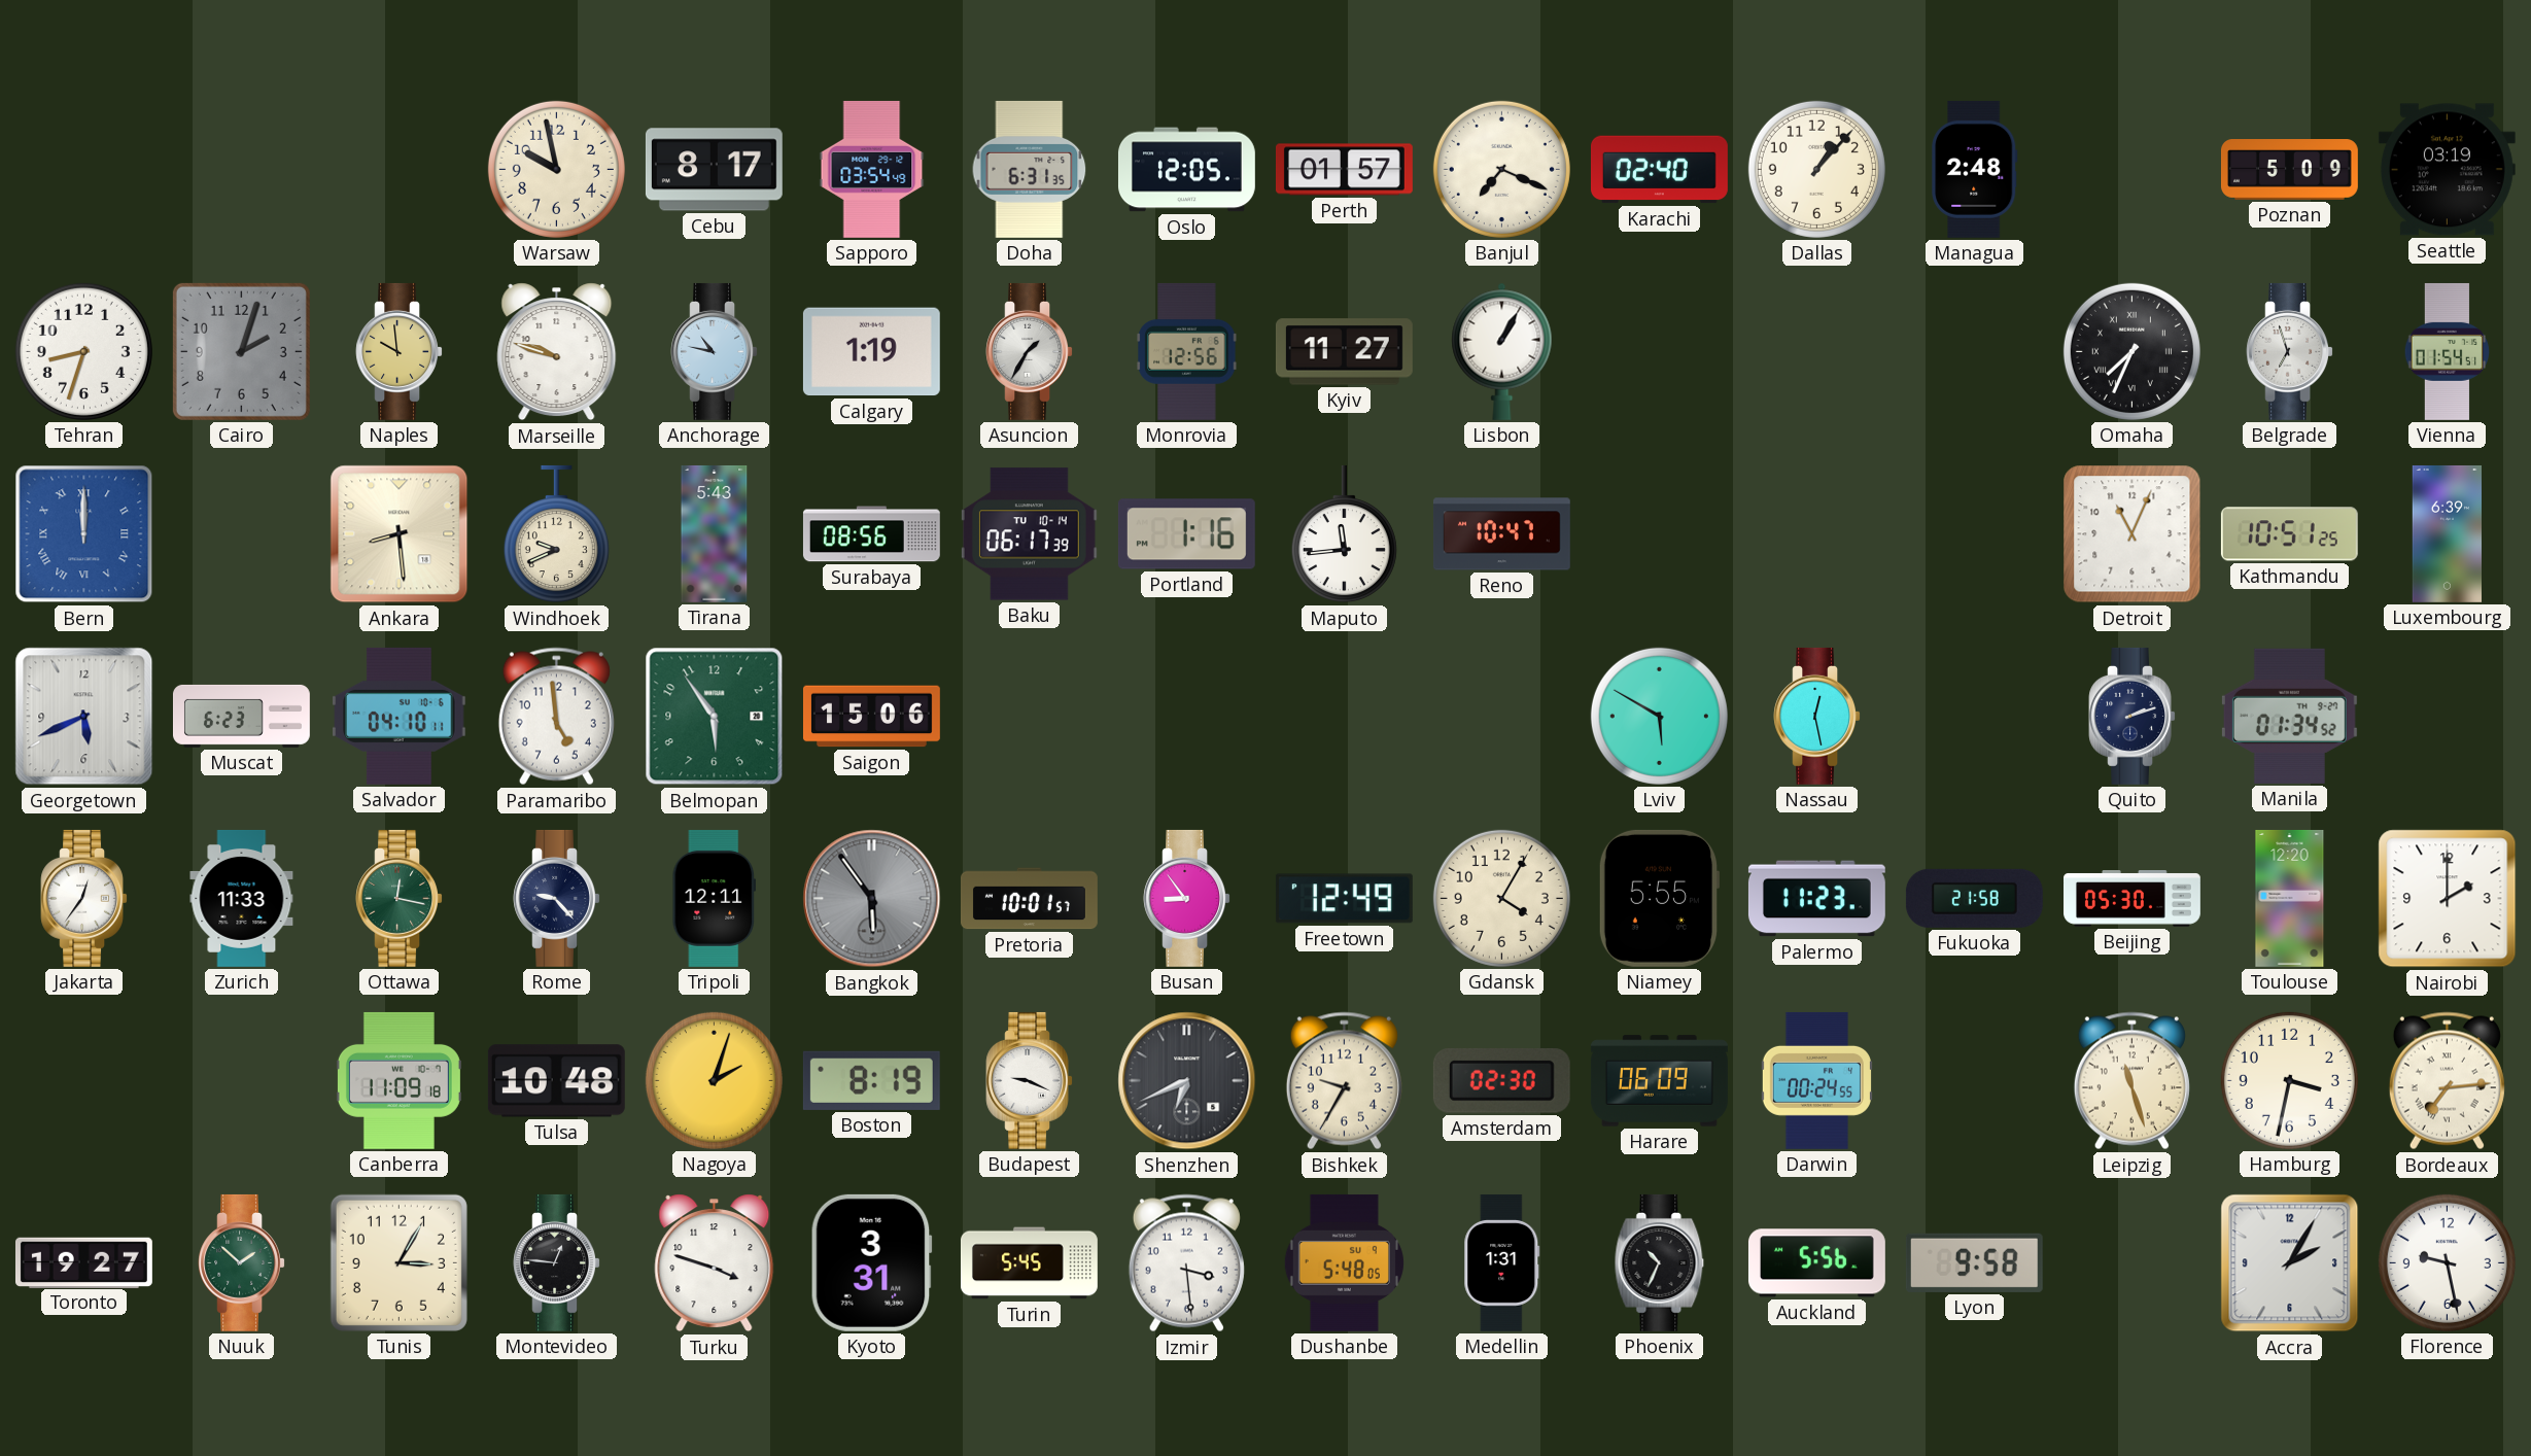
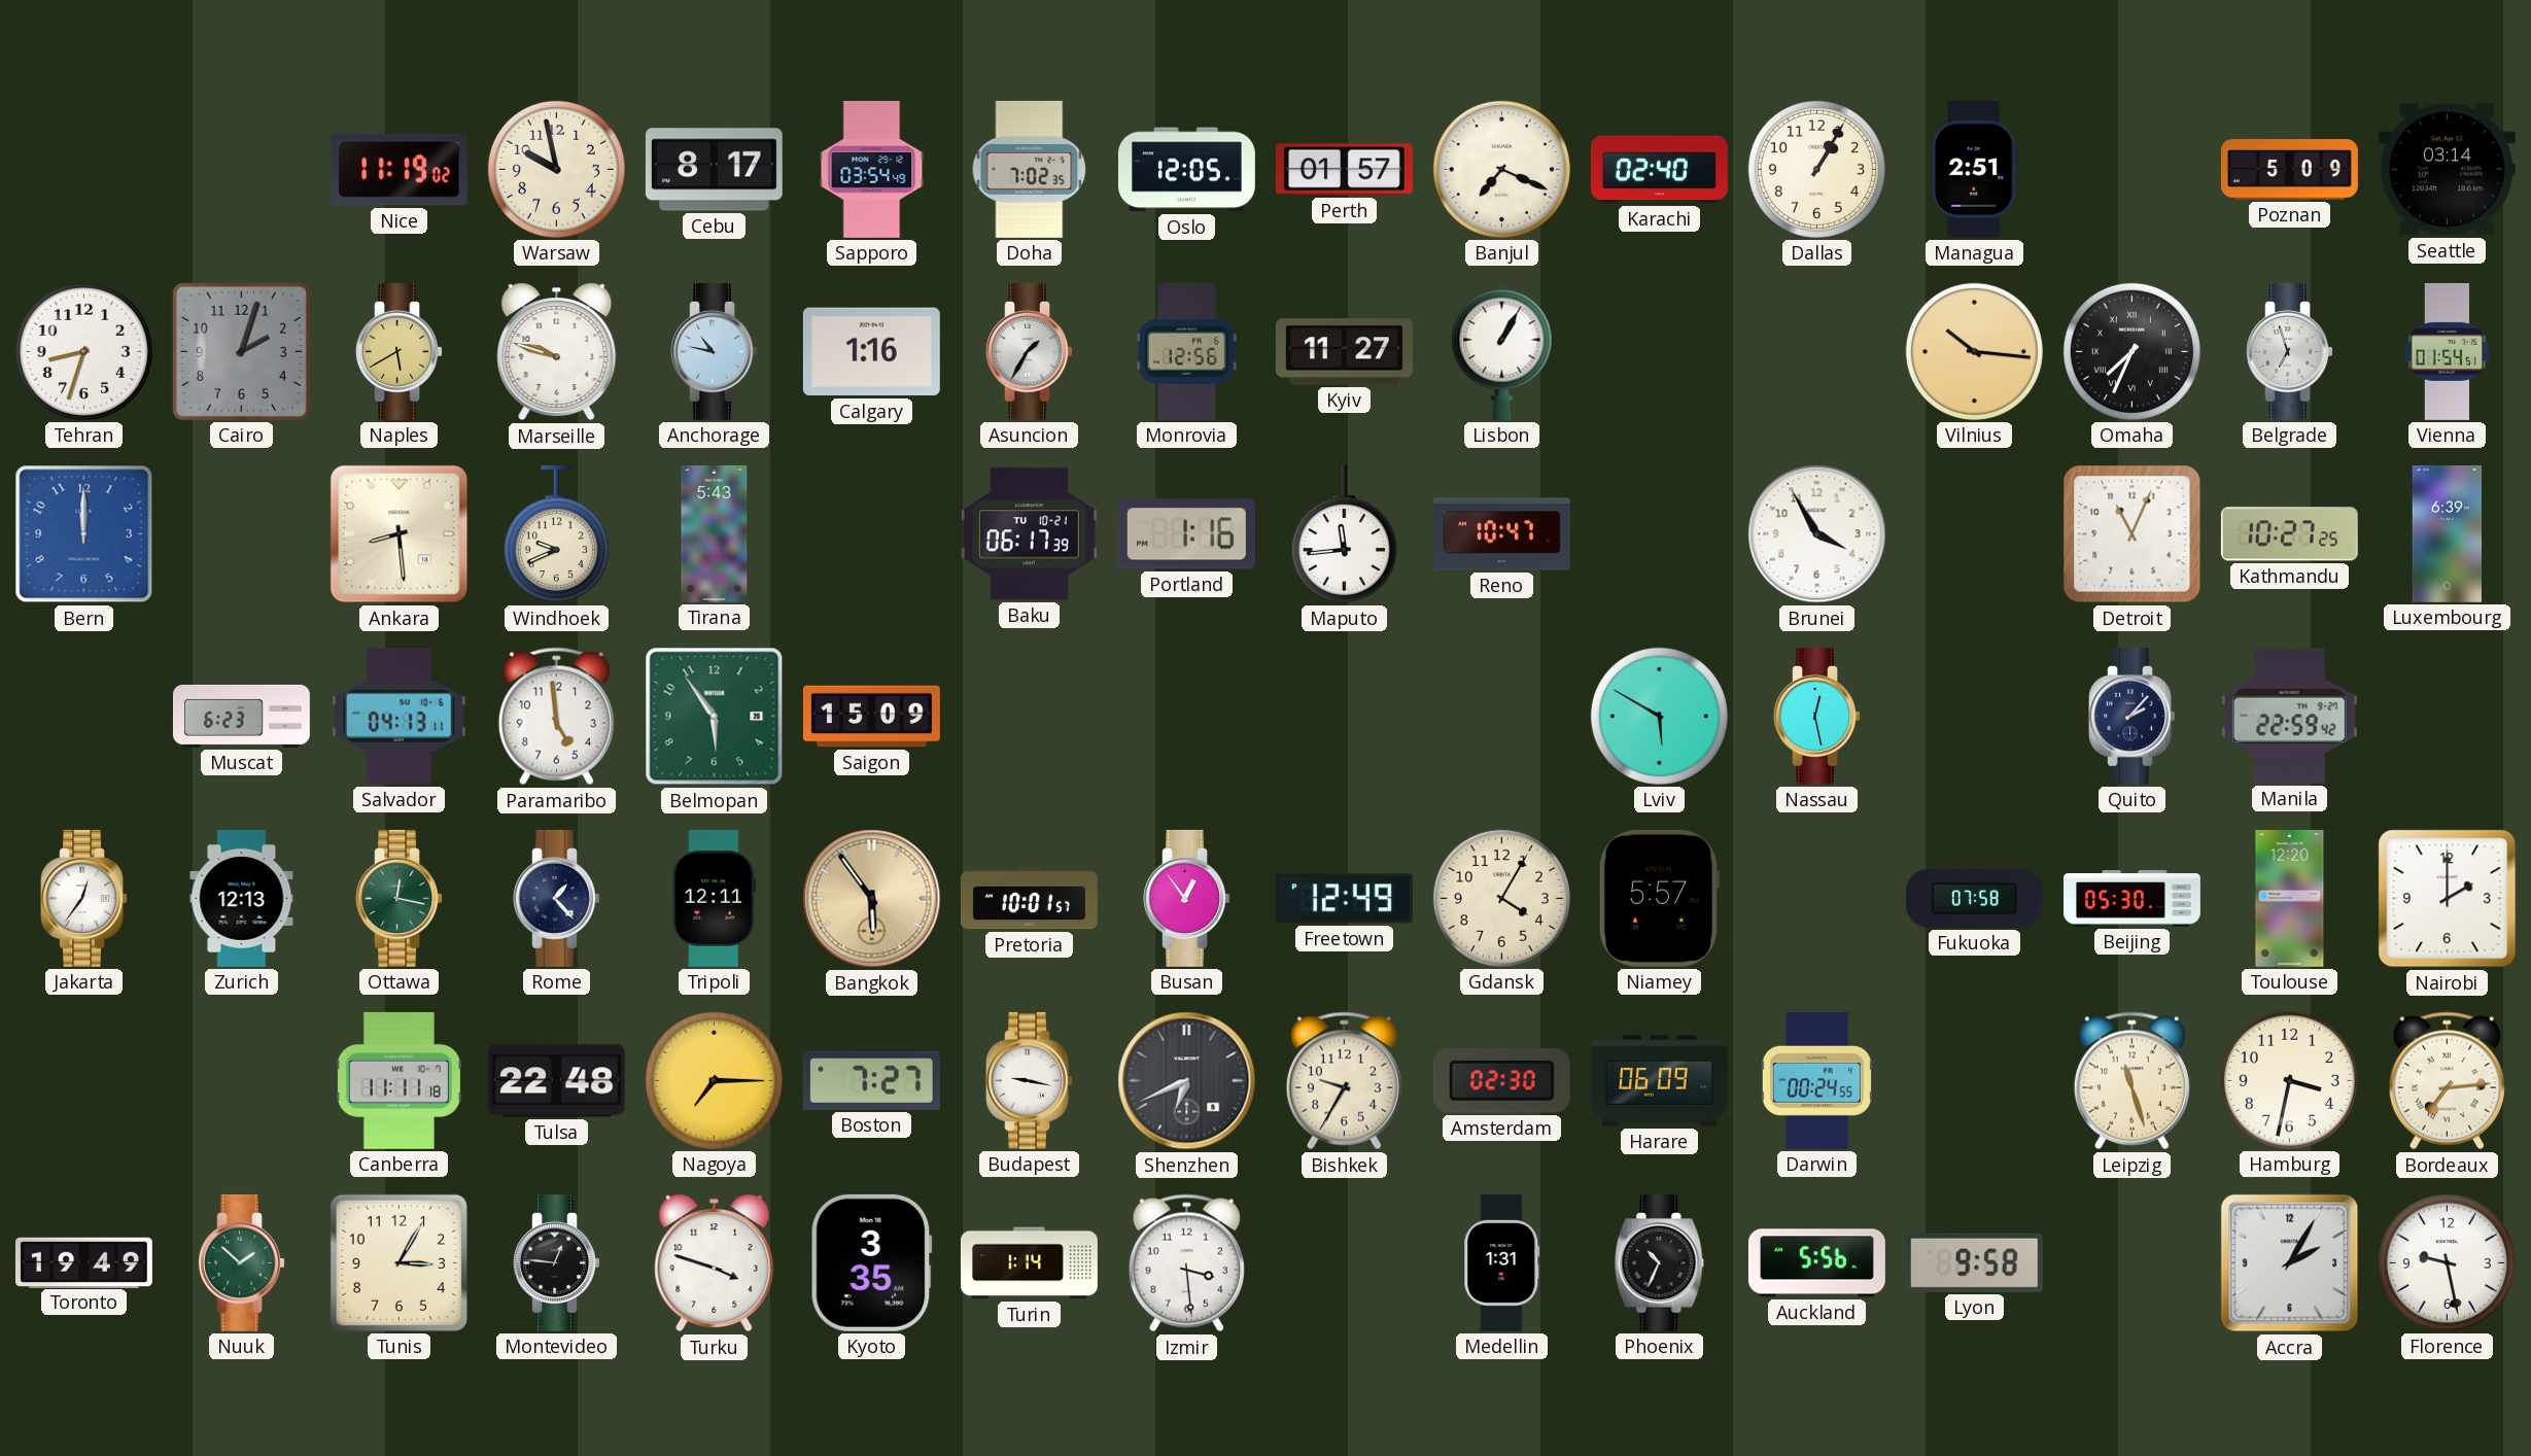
Nice: none -> 11:19
Doha: 6:31 -> 7:02
Dallas: 1:07 -> 1:05
Managua: 2:48 -> 2:51
Seattle: 03:19 -> 03:14
Naples: 9:59 -> 5:40
Calgary: 1:19 -> 1:16
Vilnius: none -> 10:16
Bern numerals: Roman -> Arabic
Surabaya: 08:56 -> none
Baku date: TU 10-14 -> TU 10-21
Brunei: none -> 3:55
Kathmandu: 10:51 -> 10:27
Georgetown: 5:41 -> none
Salvador: 04:10 -> 04:13
Saigon: 15:06 -> 15:09
Quito: 2:12 -> 2:07
Manila: 01:34 -> 22:59
Zurich: 11:33 -> 12:13
Rome: 9:23 -> 1:23
Bangkok dial: grey -> champagne
Busan: 8:54 -> 12:54
Niamey: 5:55 -> 5:57
Palermo: 11:23 -> none
Fukuoka: 21:58 -> 07:58
Canberra: 11:09 -> 11:11
Tulsa: 10:48 -> 22:48
Nagoya: 2:03 -> 7:15
Boston: 8:19 -> 7:27
Budapest: 9:19 -> 9:17
Toronto: 19:27 -> 19:49
Kyoto: 3:31 -> 3:35
Turin: 5:45 -> 1:14
Dushanbe: 5:48 -> none
